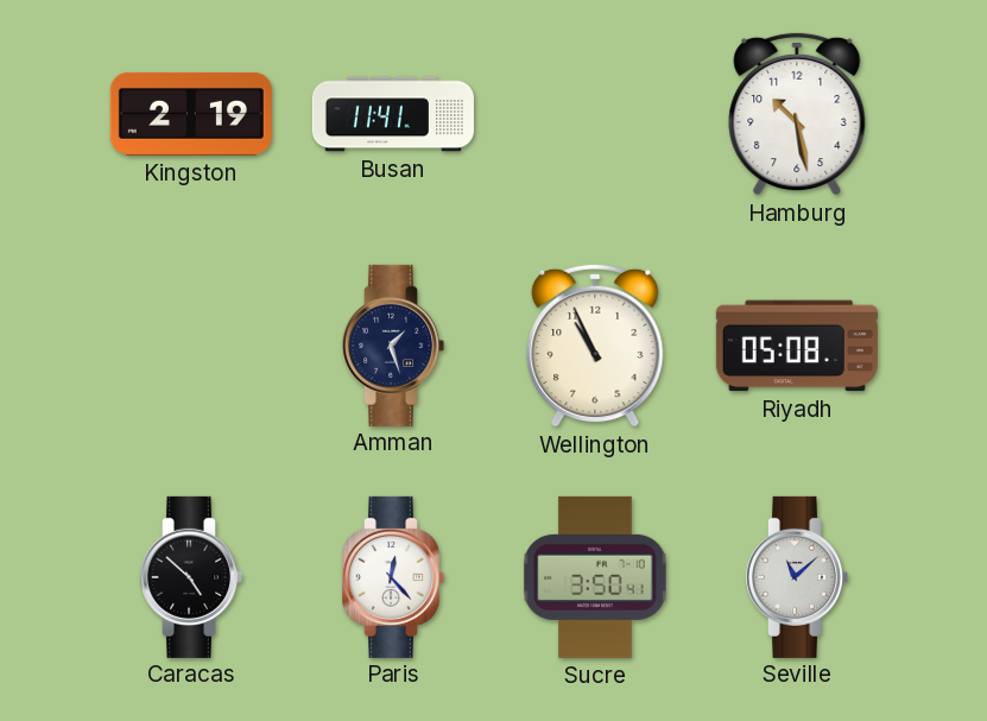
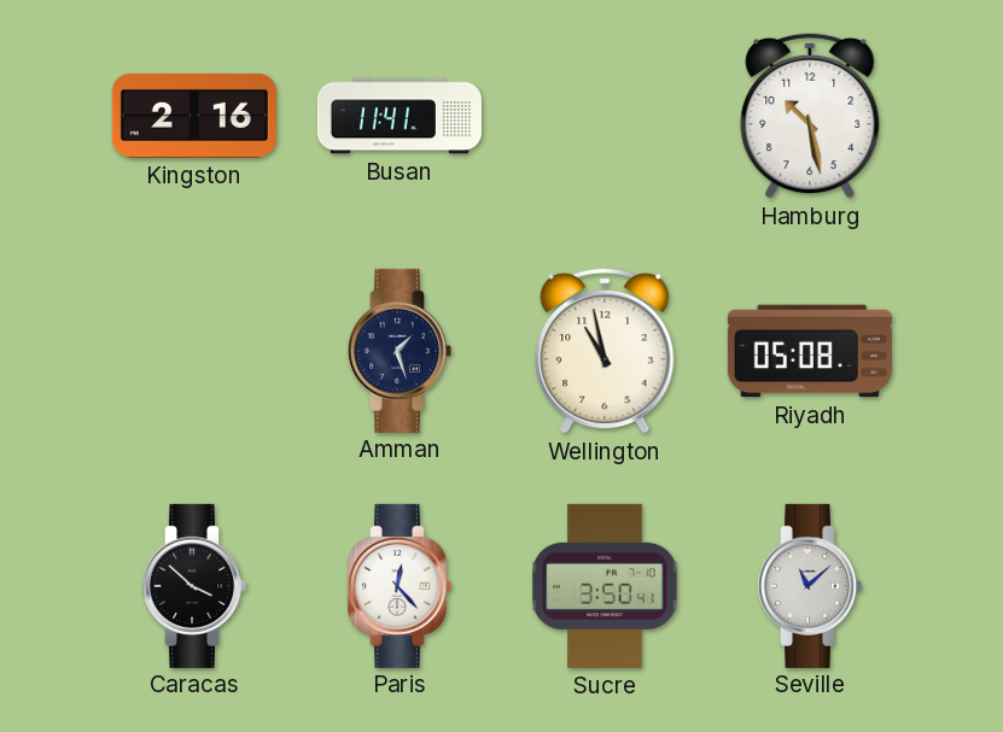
Kingston: 2:19 -> 2:16
Wellington: 10:56 -> 10:58
Caracas: 4:52 -> 3:52
